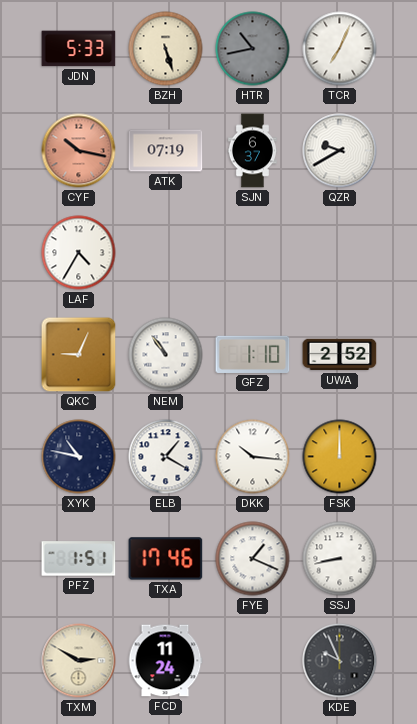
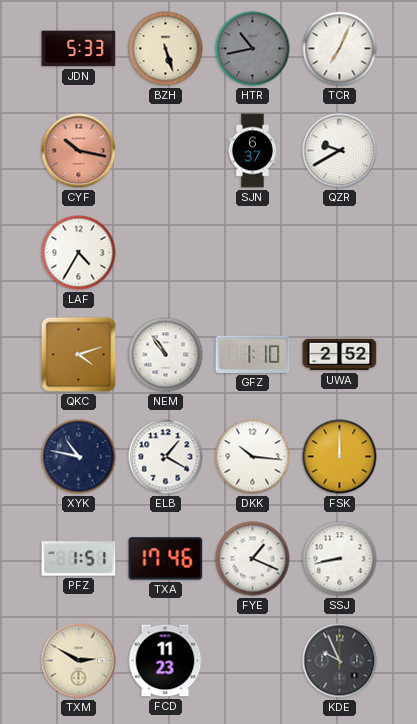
ATK: 07:19 -> none
QKC: 9:04 -> 4:12
FCD: 11:24 -> 11:23
